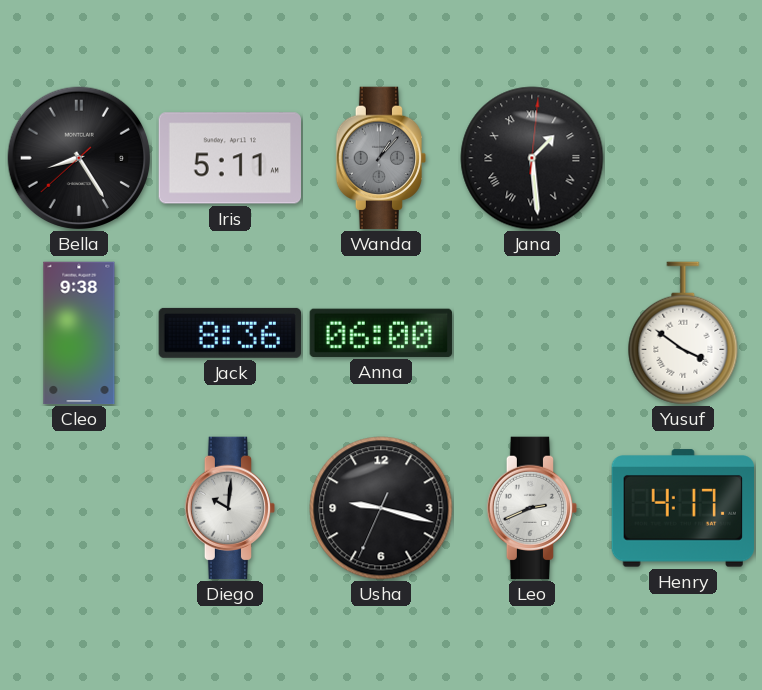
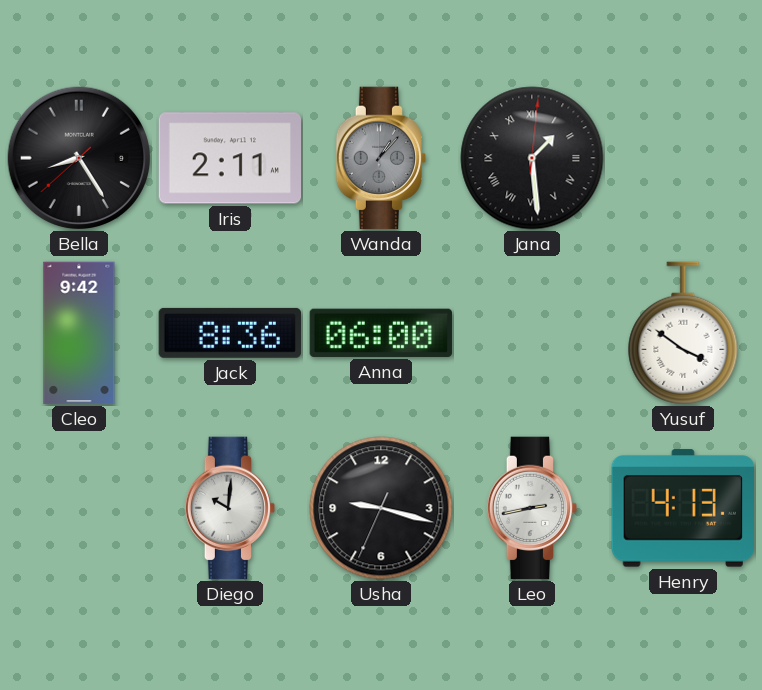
Iris: 5:11 -> 2:11
Cleo: 9:38 -> 9:42
Leo: 2:41 -> 2:43
Henry: 4:17 -> 4:13
